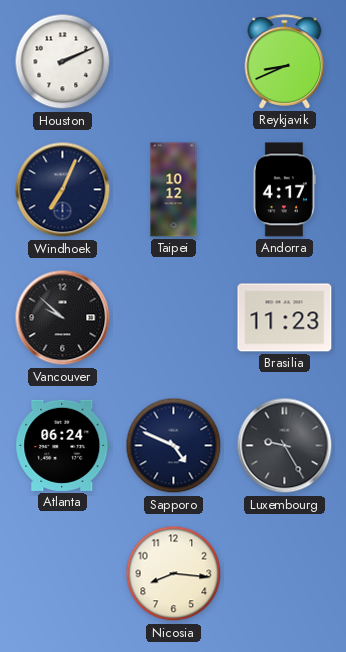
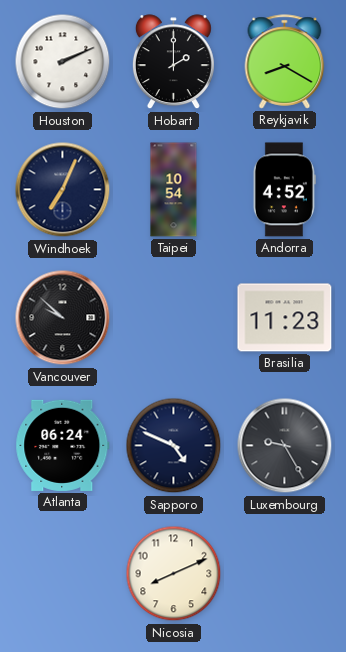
Hobart: none -> 2:00
Reykjavik: 8:41 -> 8:20
Taipei: 10:12 -> 10:54
Andorra: 4:17 -> 4:52
Nicosia: 8:16 -> 8:11
